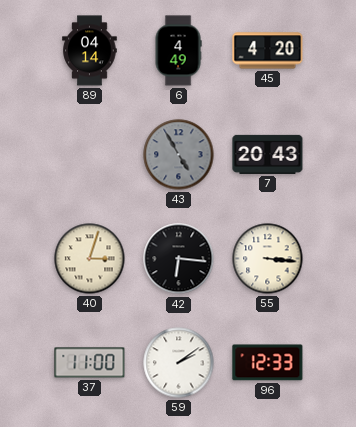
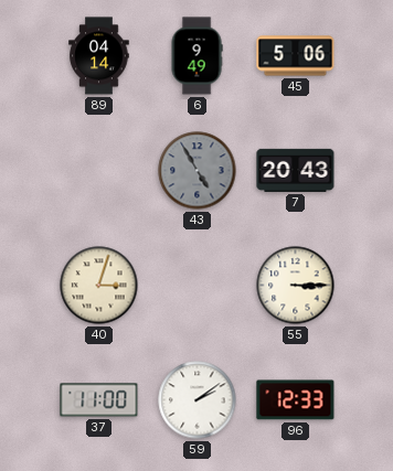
6: 4:49 -> 9:49
45: 4:20 -> 5:06
42: 6:16 -> none
55: 3:16 -> 3:15
